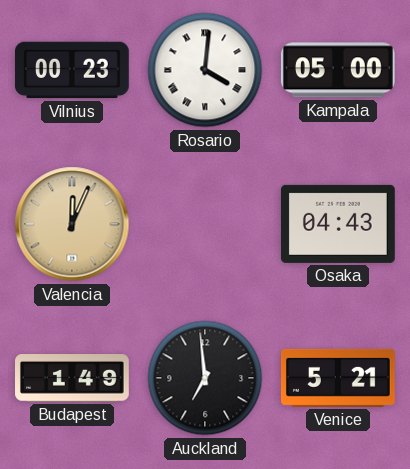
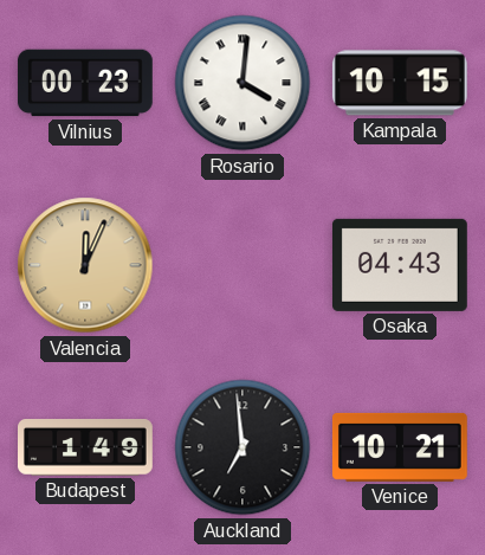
Kampala: 05:00 -> 10:15
Venice: 5:21 -> 10:21
